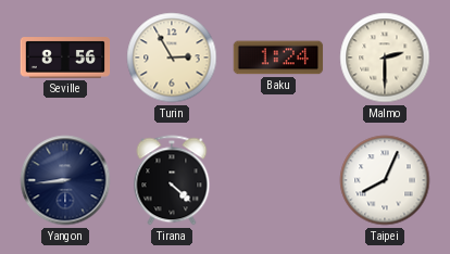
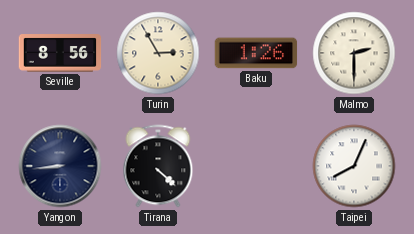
Baku: 1:24 -> 1:26
